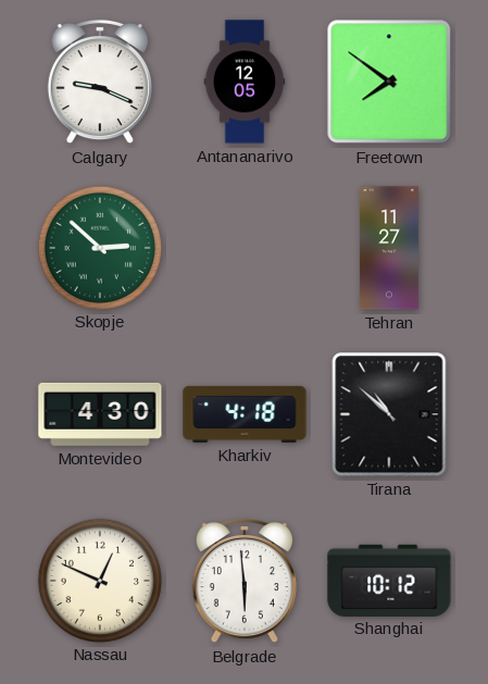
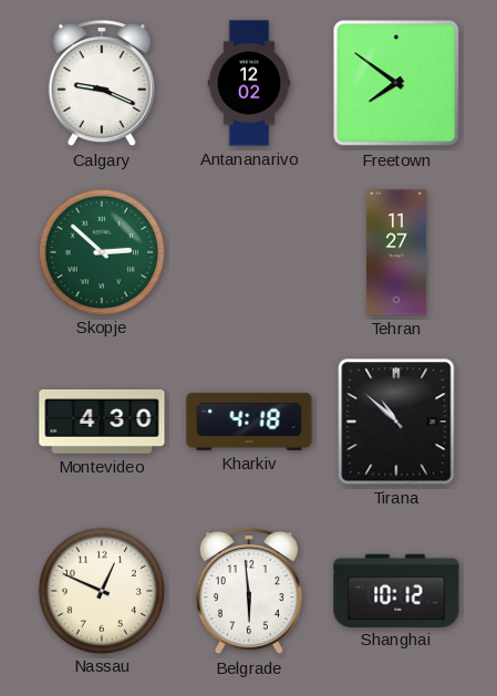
Antananarivo: 12:05 -> 12:02
